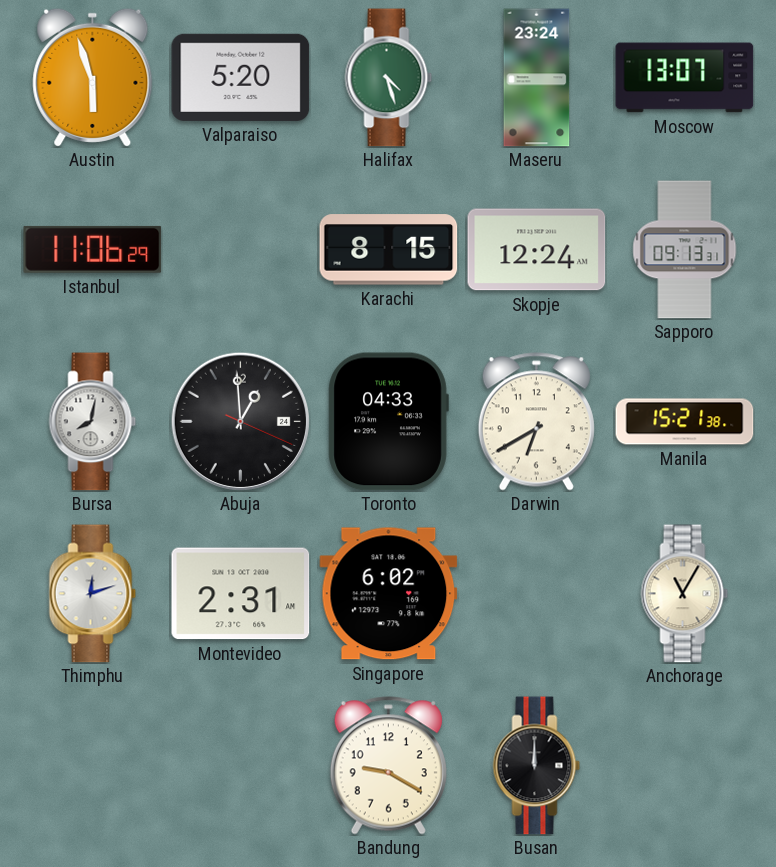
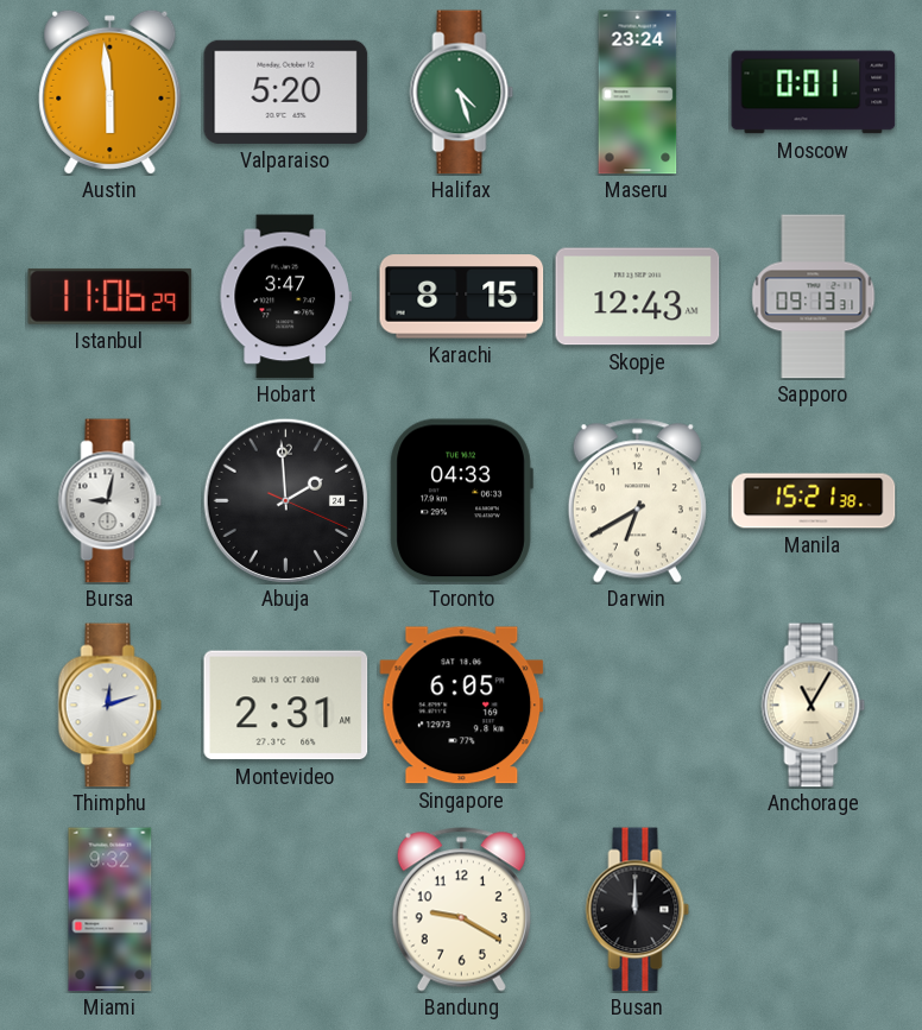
Austin: 5:57 -> 5:59
Moscow: 13:07 -> 0:01
Hobart: none -> 3:47
Skopje: 12:24 -> 12:43
Bursa: 8:02 -> 9:02
Abuja: 12:59 -> 1:59
Singapore: 6:02 -> 6:05
Miami: none -> 9:32
